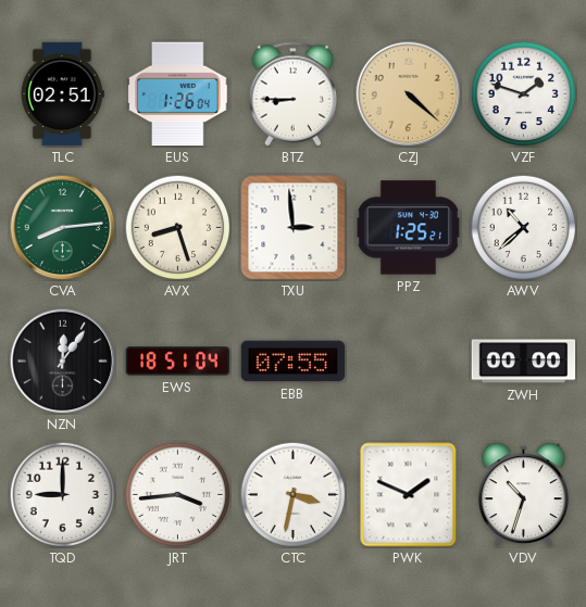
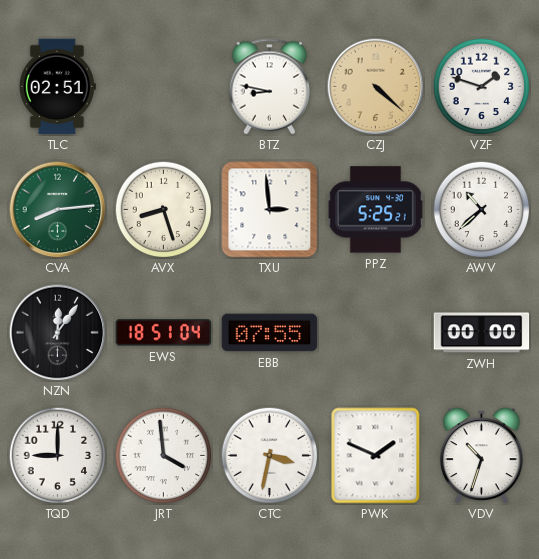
EUS: 1:26 -> none
BTZ: 8:45 -> 8:47
PPZ: 1:25 -> 5:25
JRT: 3:44 -> 3:59
